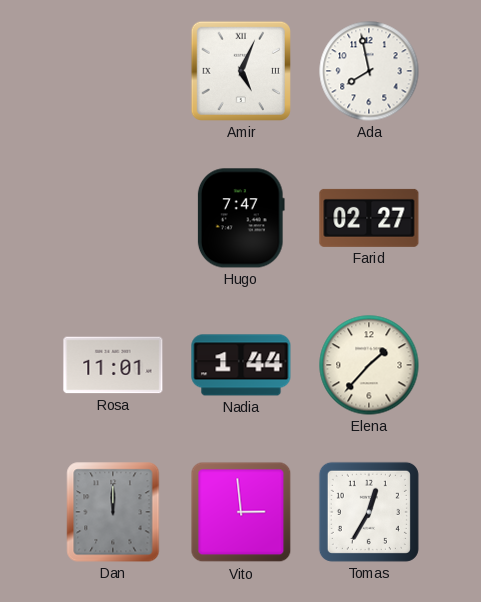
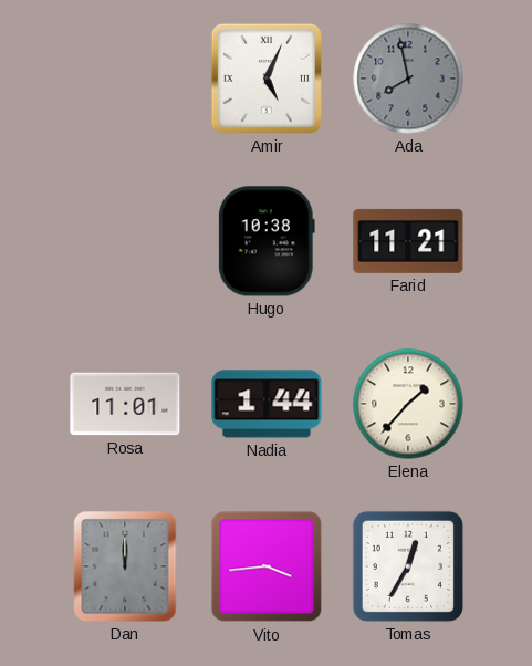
Ada dial: white -> grey
Hugo: 7:47 -> 10:38
Farid: 02:27 -> 11:21
Vito: 2:59 -> 3:44
